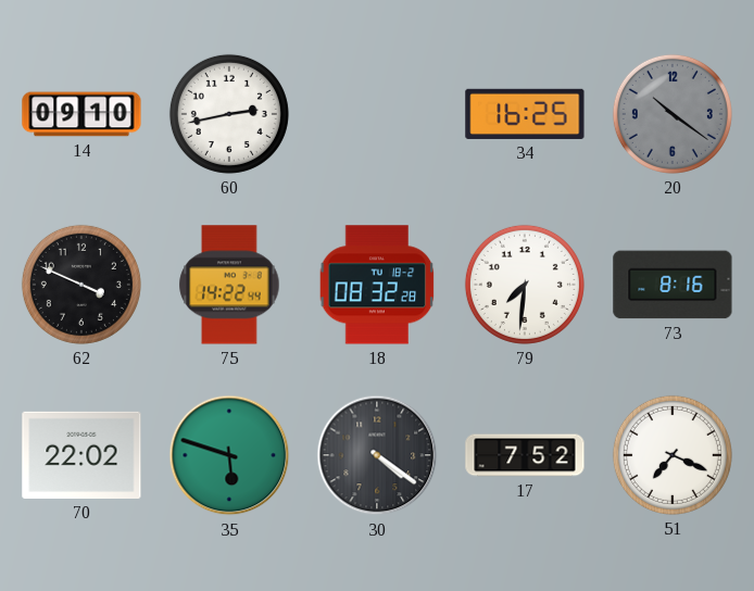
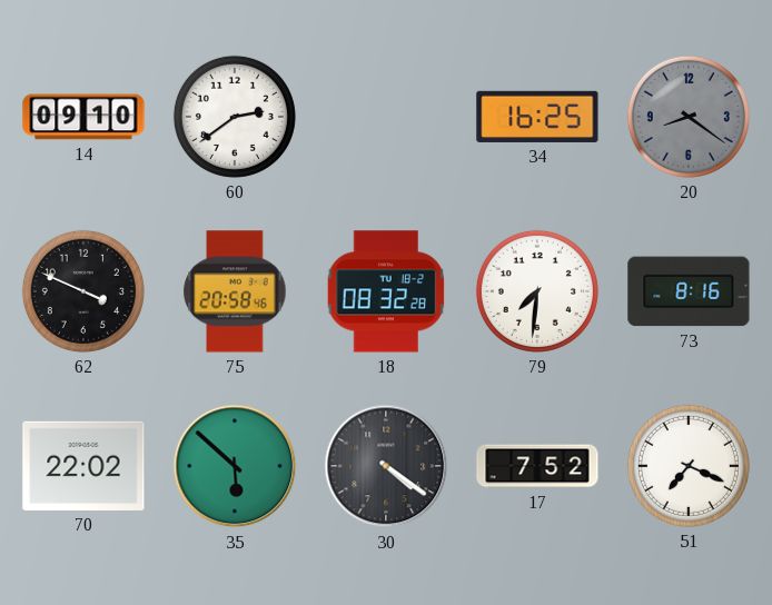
60: 2:43 -> 2:39
20: 10:21 -> 8:21
75: 14:22 -> 20:58
35: 5:48 -> 5:52
